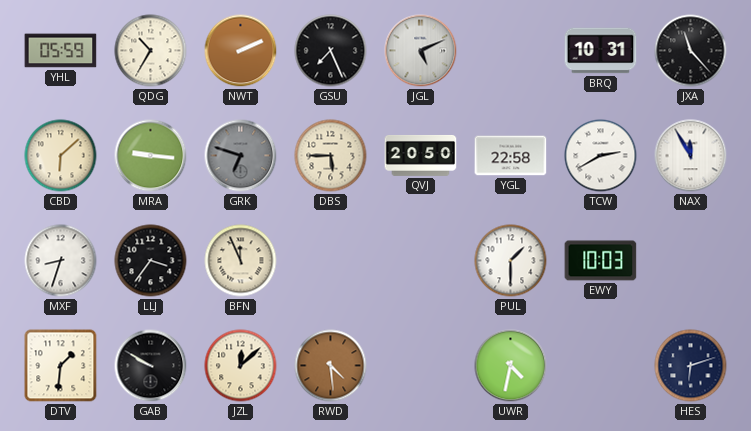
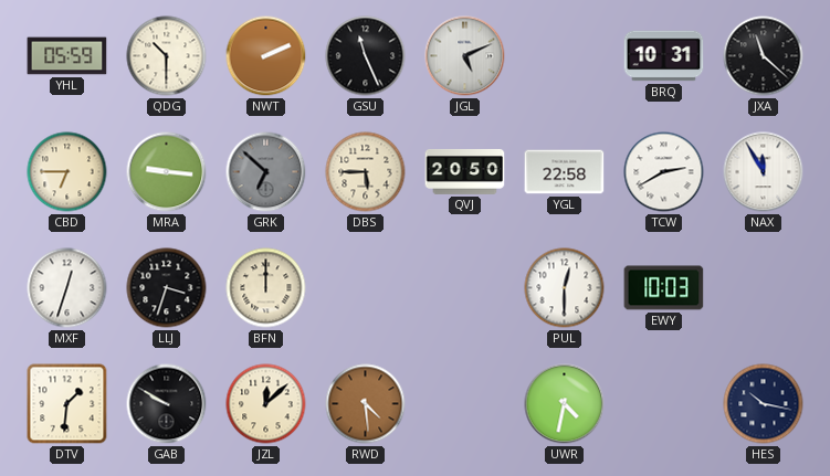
QDG: 10:35 -> 10:30
GSU: 7:26 -> 11:26
JXA: 11:23 -> 11:22
CBD: 6:08 -> 6:45
GRK: 6:48 -> 6:52
MXF: 8:33 -> 12:33
LLJ: 3:36 -> 3:33
BFN: 11:56 -> 12:00
PUL: 1:30 -> 12:30
HES: 6:12 -> 10:17
